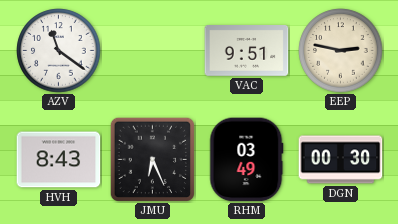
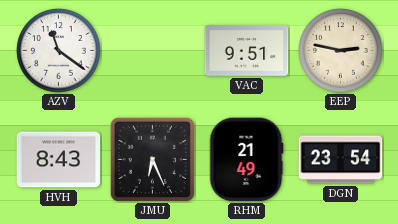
RHM: 03:49 -> 21:49
DGN: 00:30 -> 23:54
